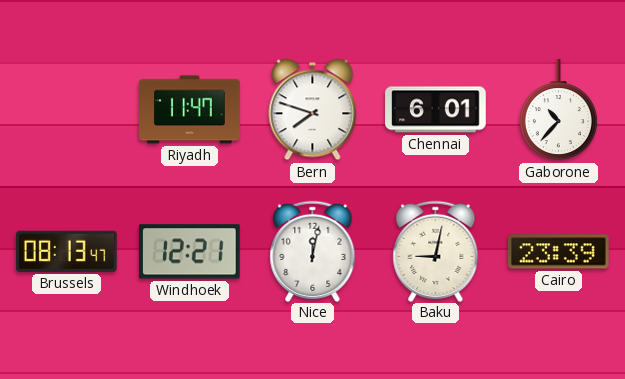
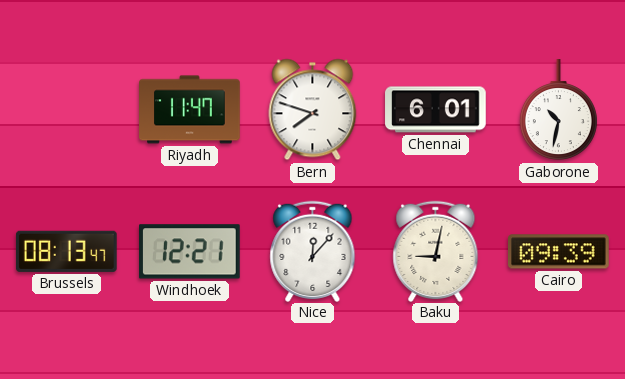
Gaborone: 10:37 -> 10:32
Nice: 12:02 -> 12:07
Cairo: 23:39 -> 09:39
